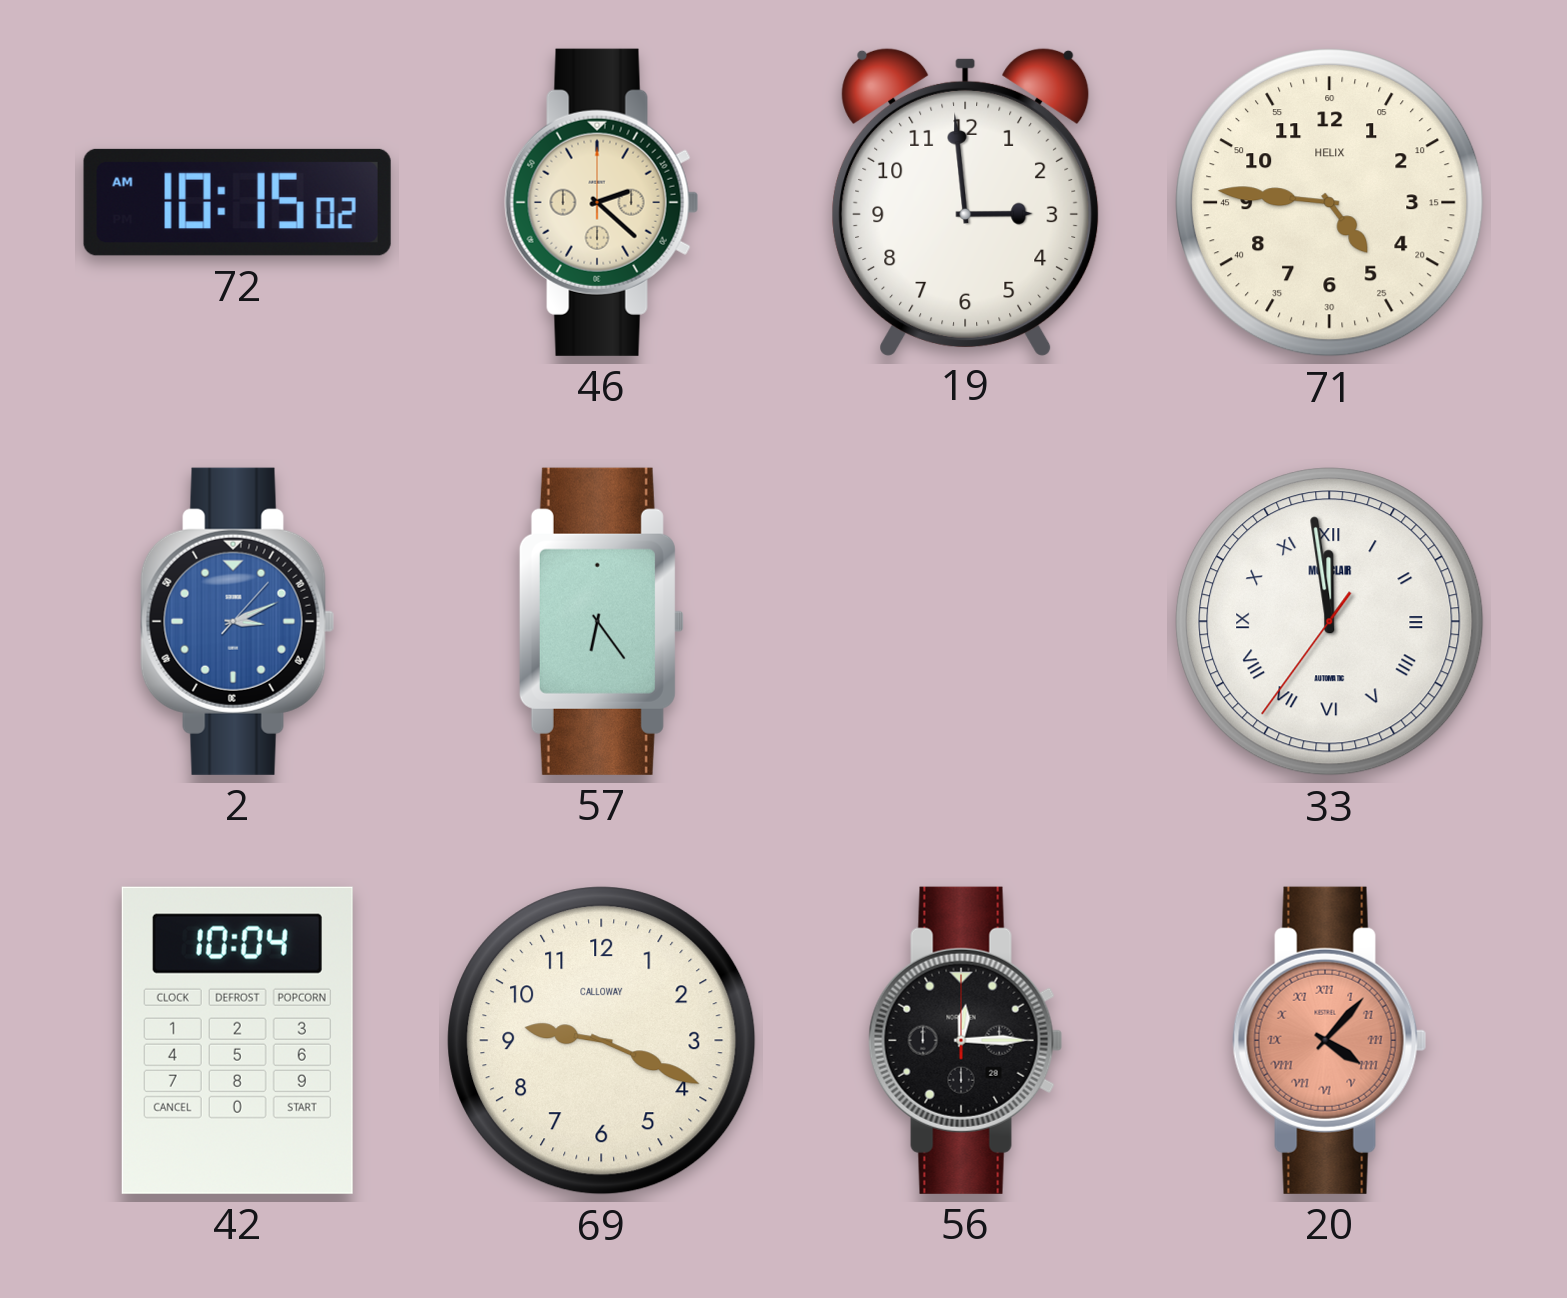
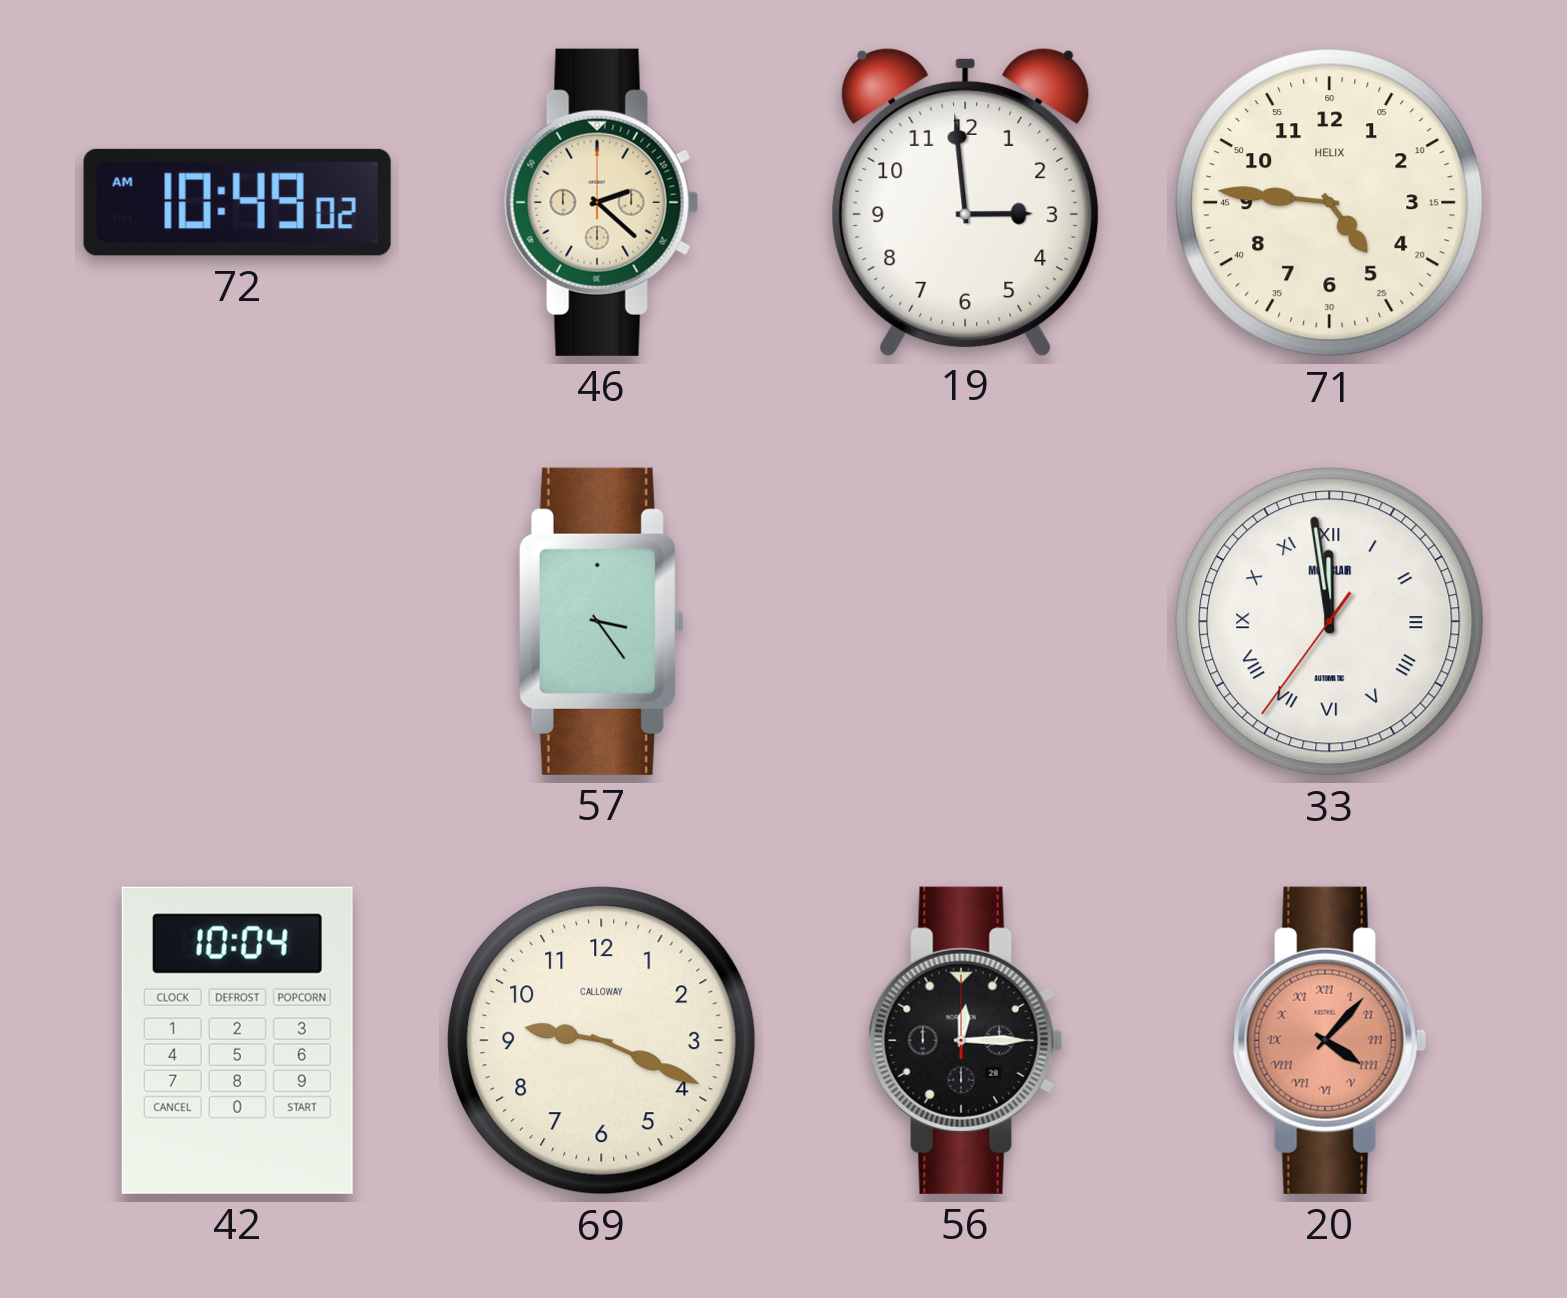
72: 10:15 -> 10:49
2: 3:11 -> none
57: 6:24 -> 3:24
